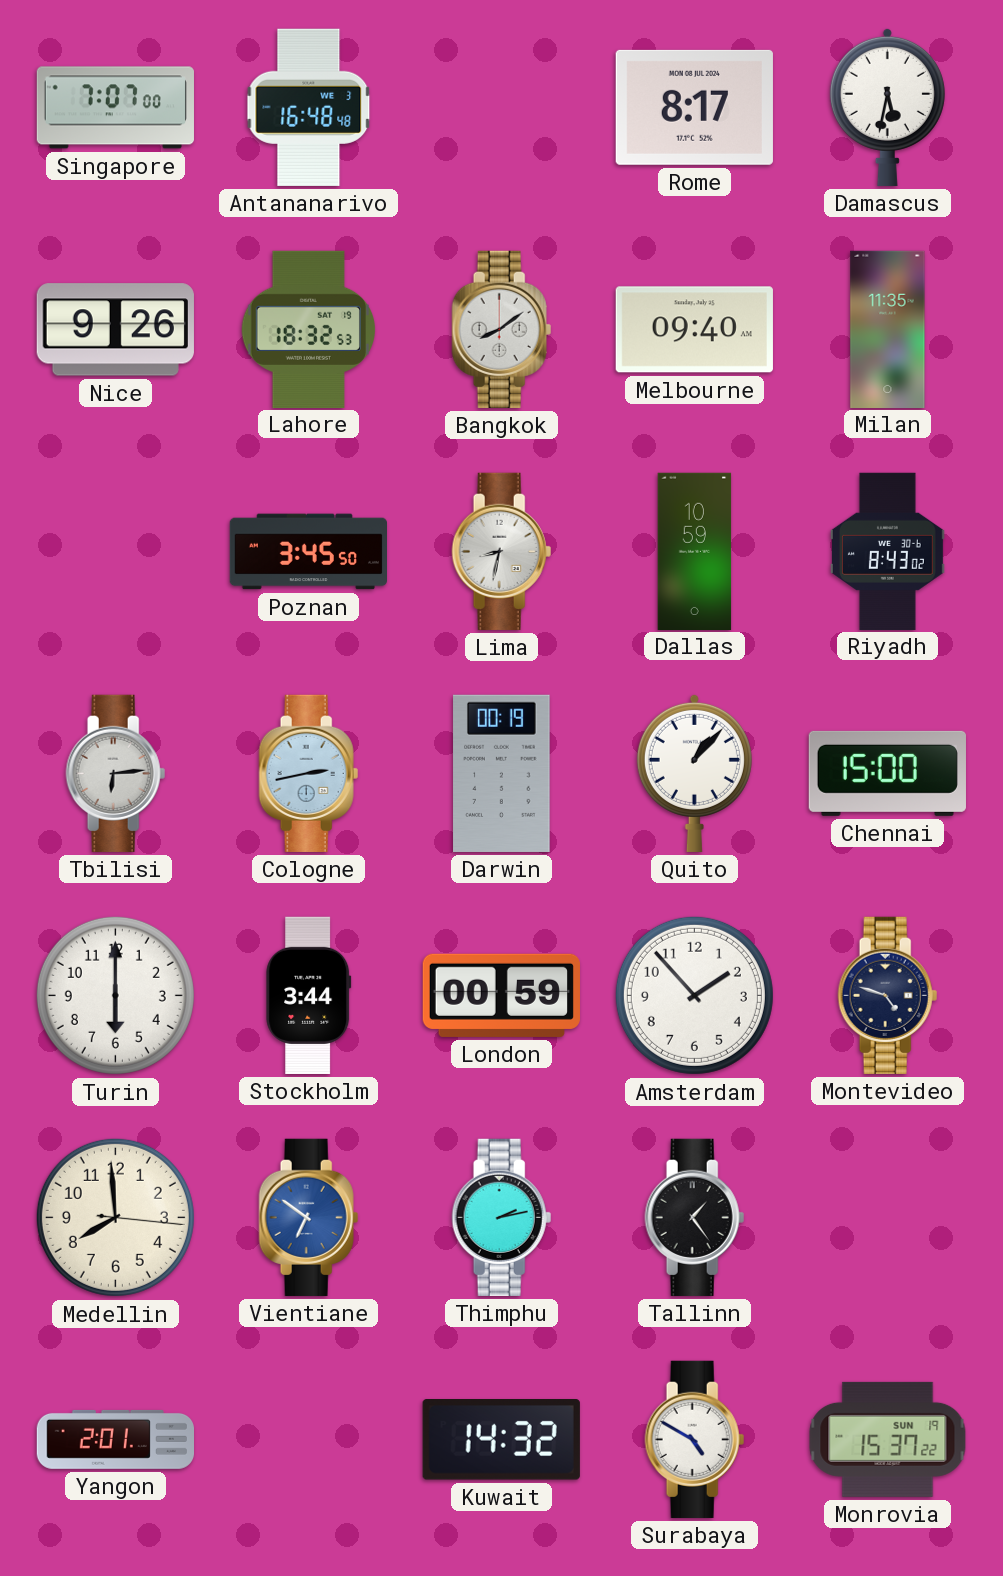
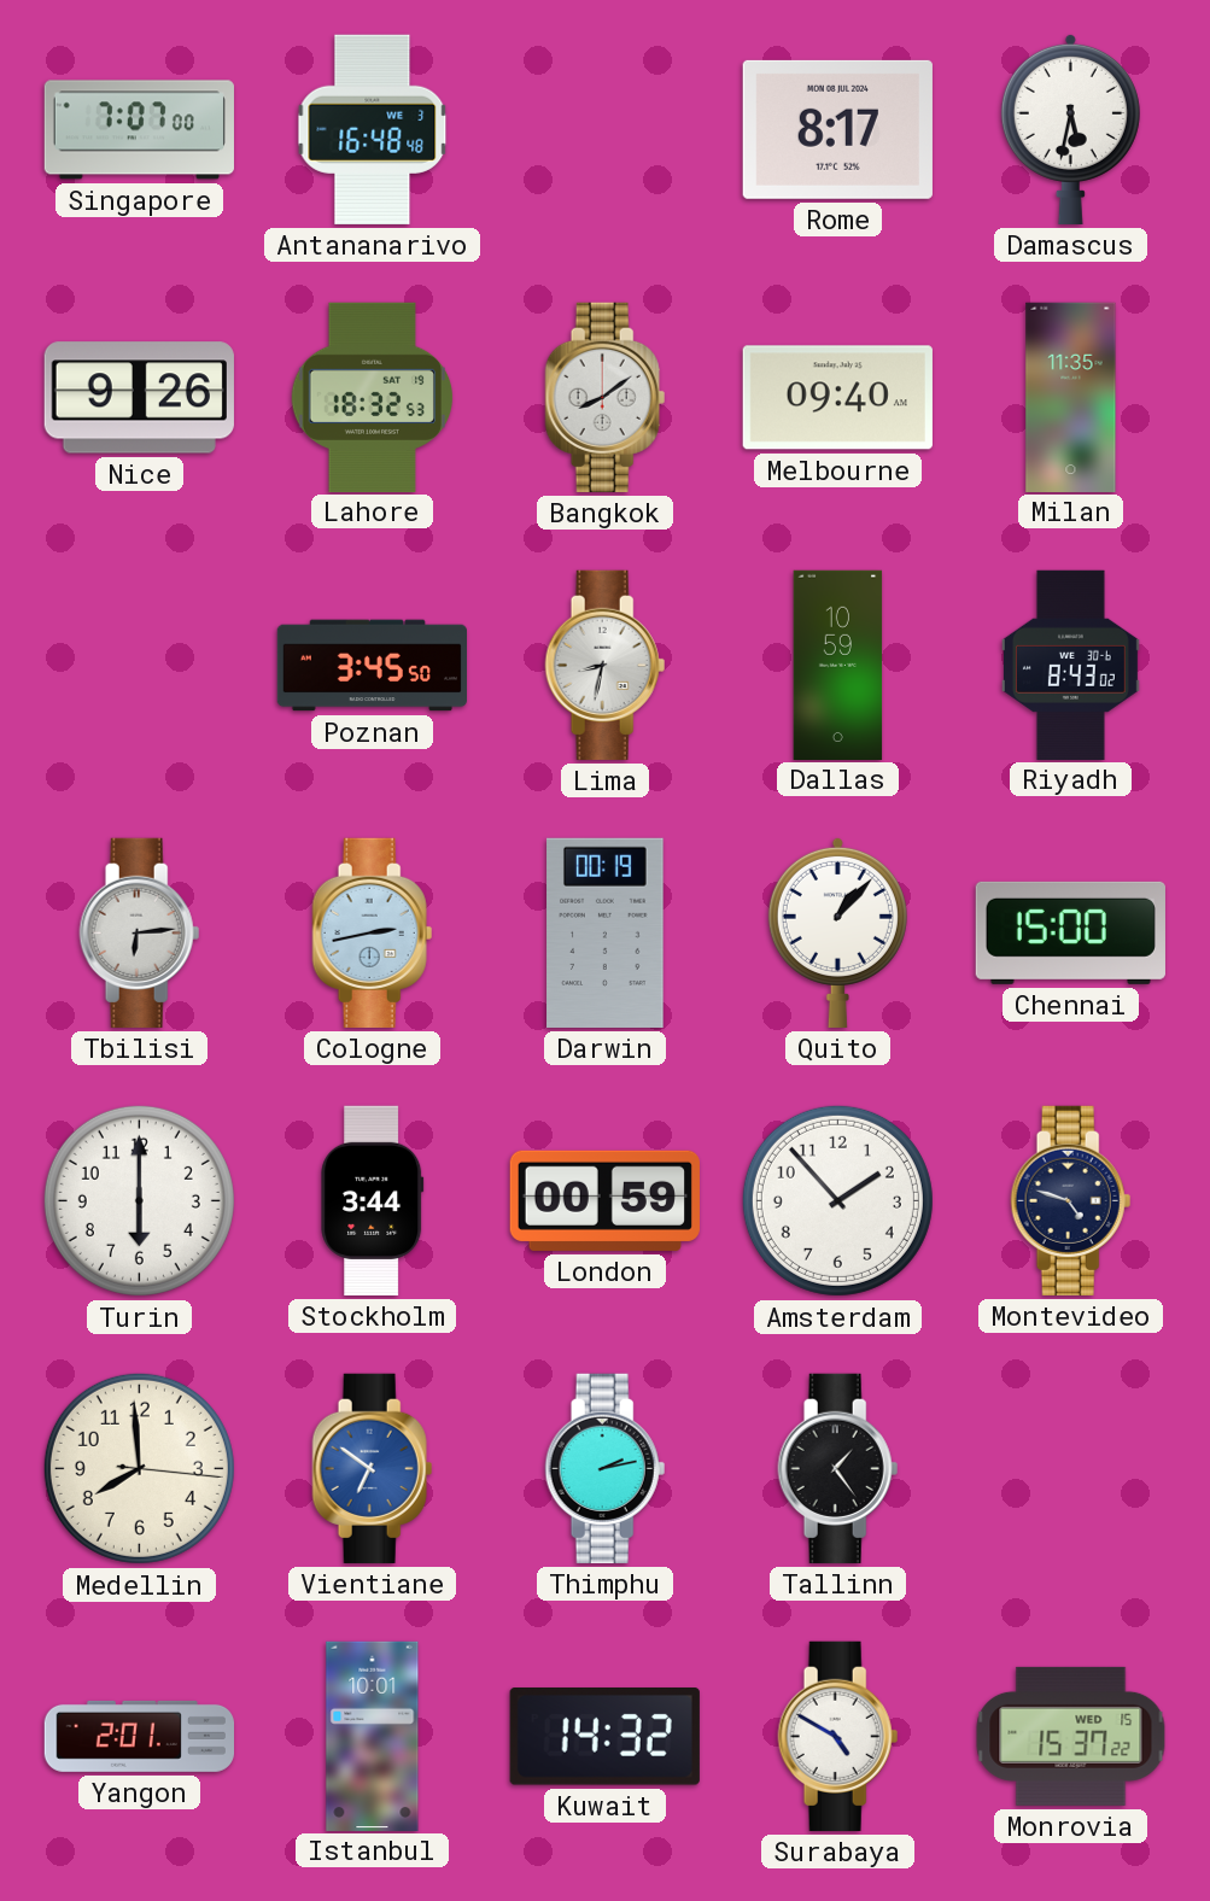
Istanbul: none -> 10:01
Monrovia date: SUN 19 -> WED 15
